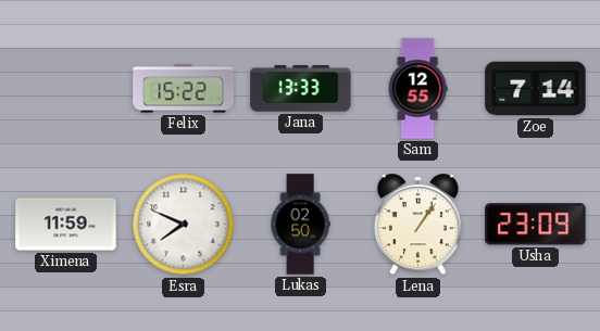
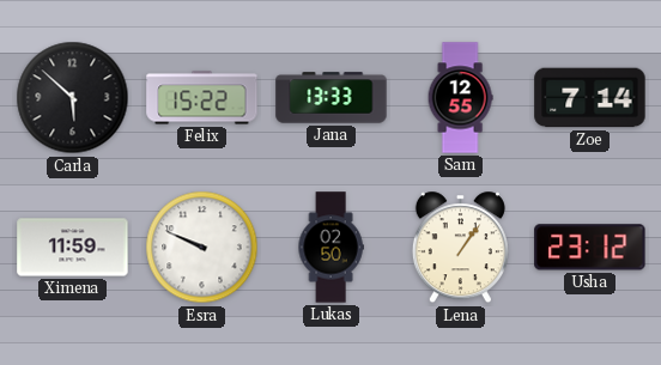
Carla: none -> 5:52
Esra: 7:49 -> 9:49
Usha: 23:09 -> 23:12
